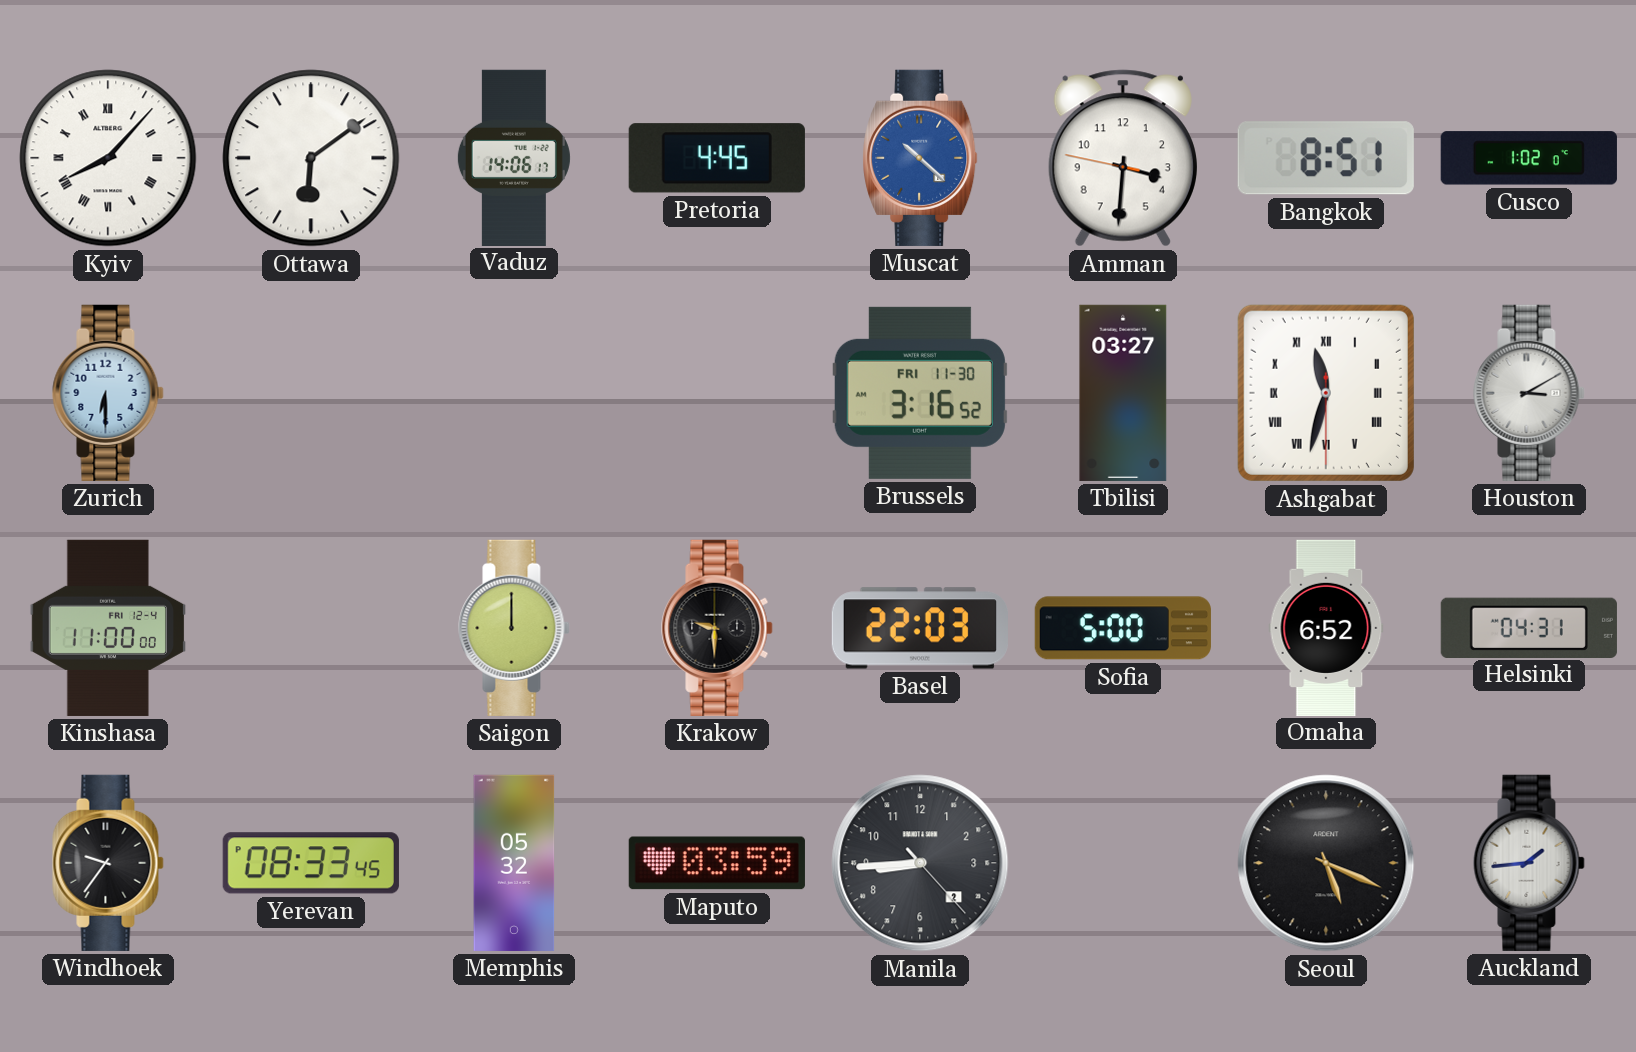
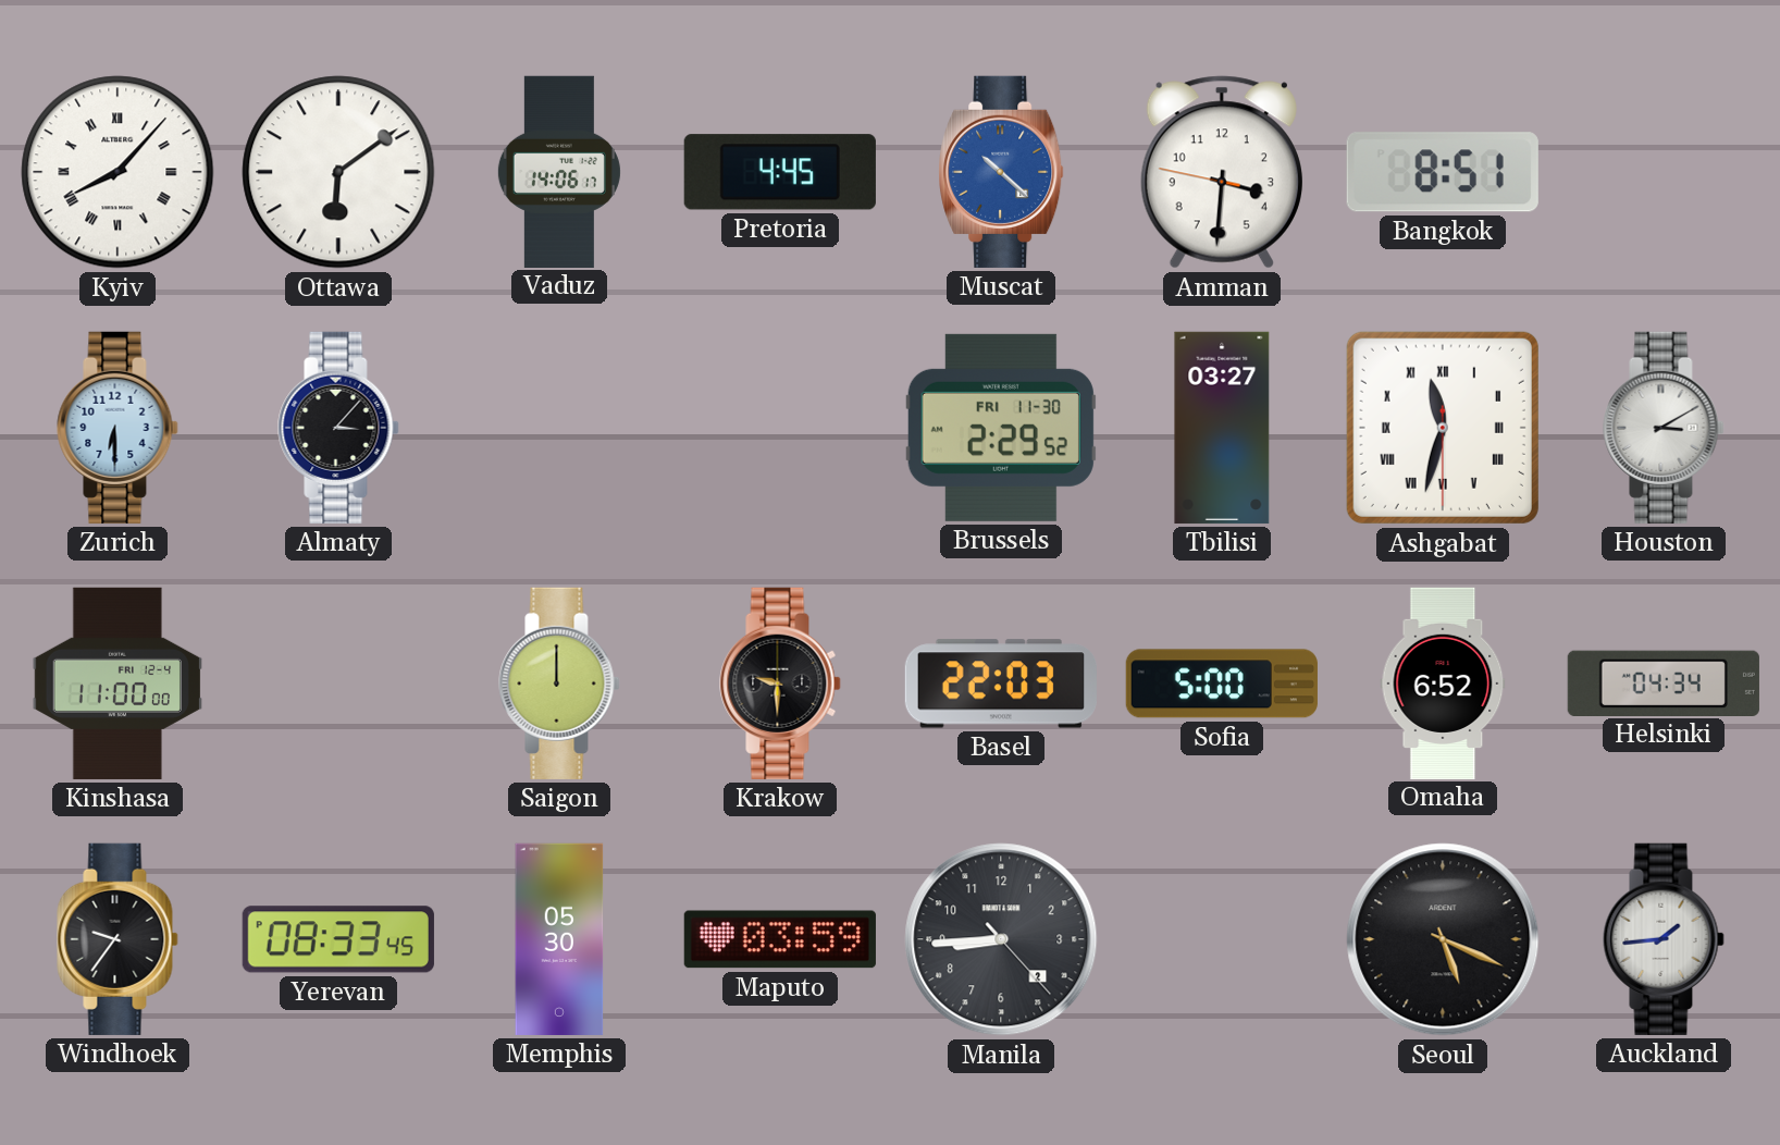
Cusco: 1:02 -> none
Almaty: none -> 3:07
Brussels: 3:16 -> 2:29
Helsinki: 04:31 -> 04:34
Memphis: 05:32 -> 05:30
